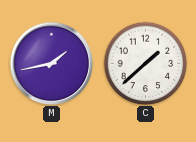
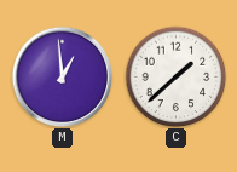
M: 1:43 -> 12:59
